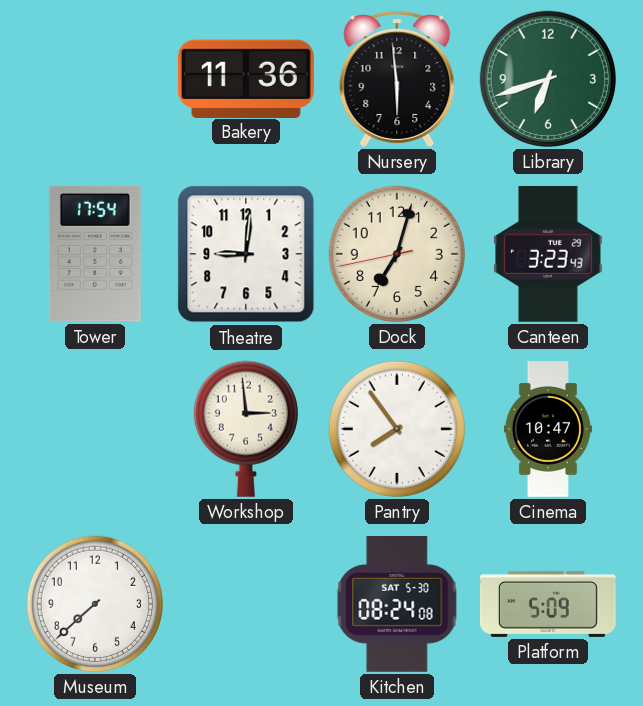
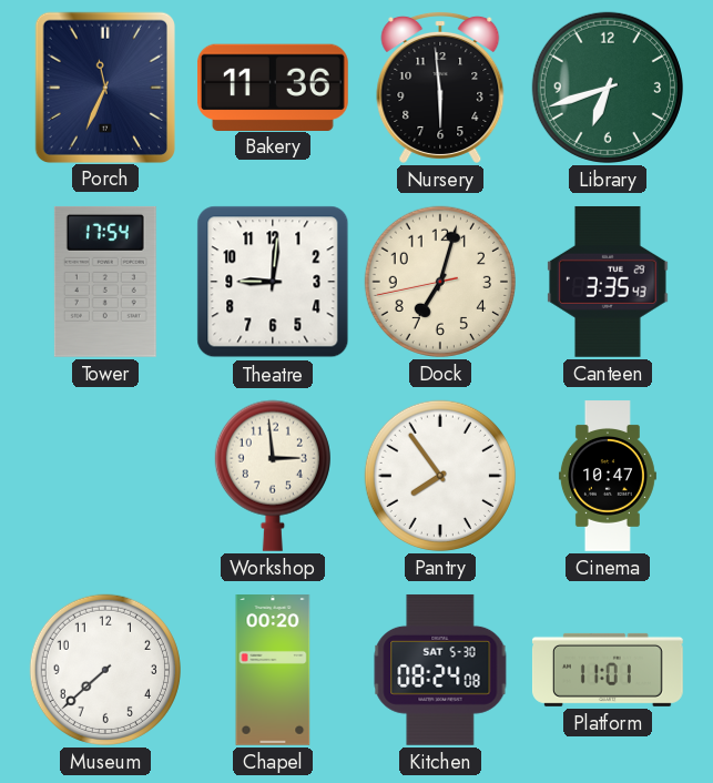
Porch: none -> 11:34
Canteen: 3:23 -> 3:35
Chapel: none -> 00:20
Platform: 5:09 -> 11:01
